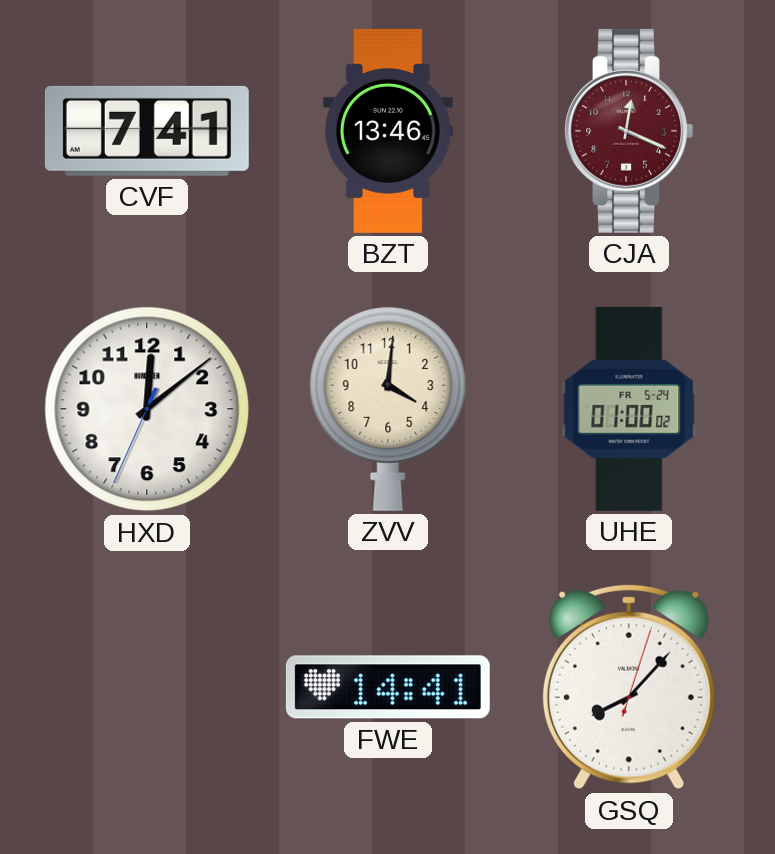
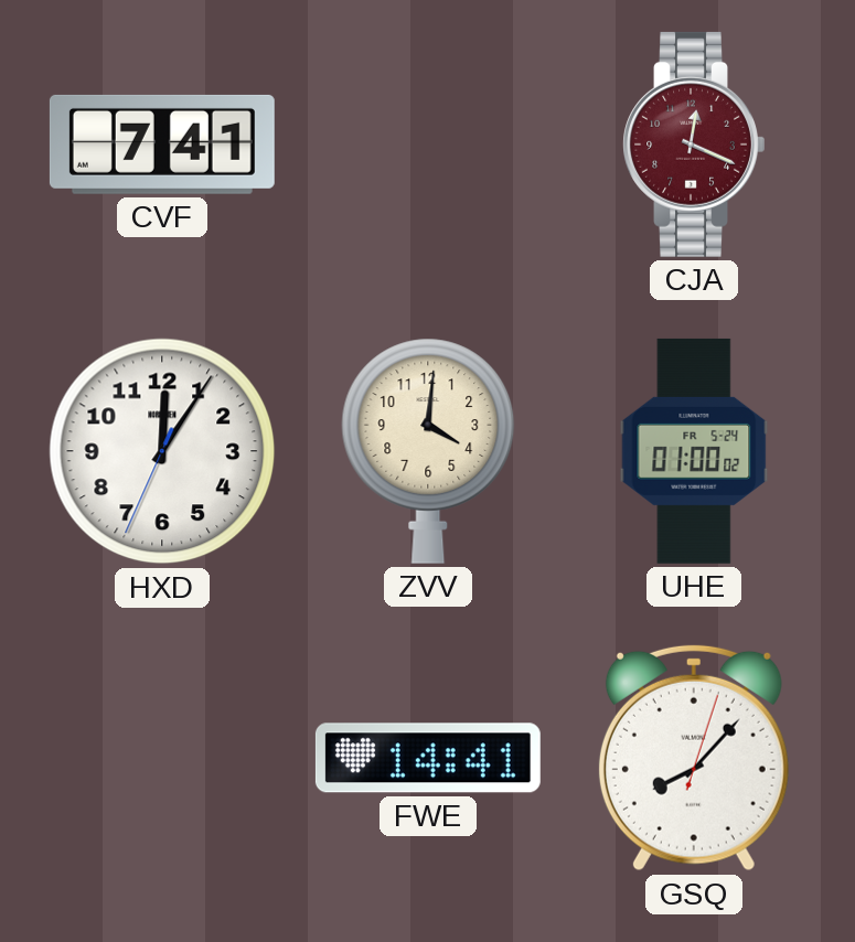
BZT: 13:46 -> none
HXD: 12:08 -> 12:05
